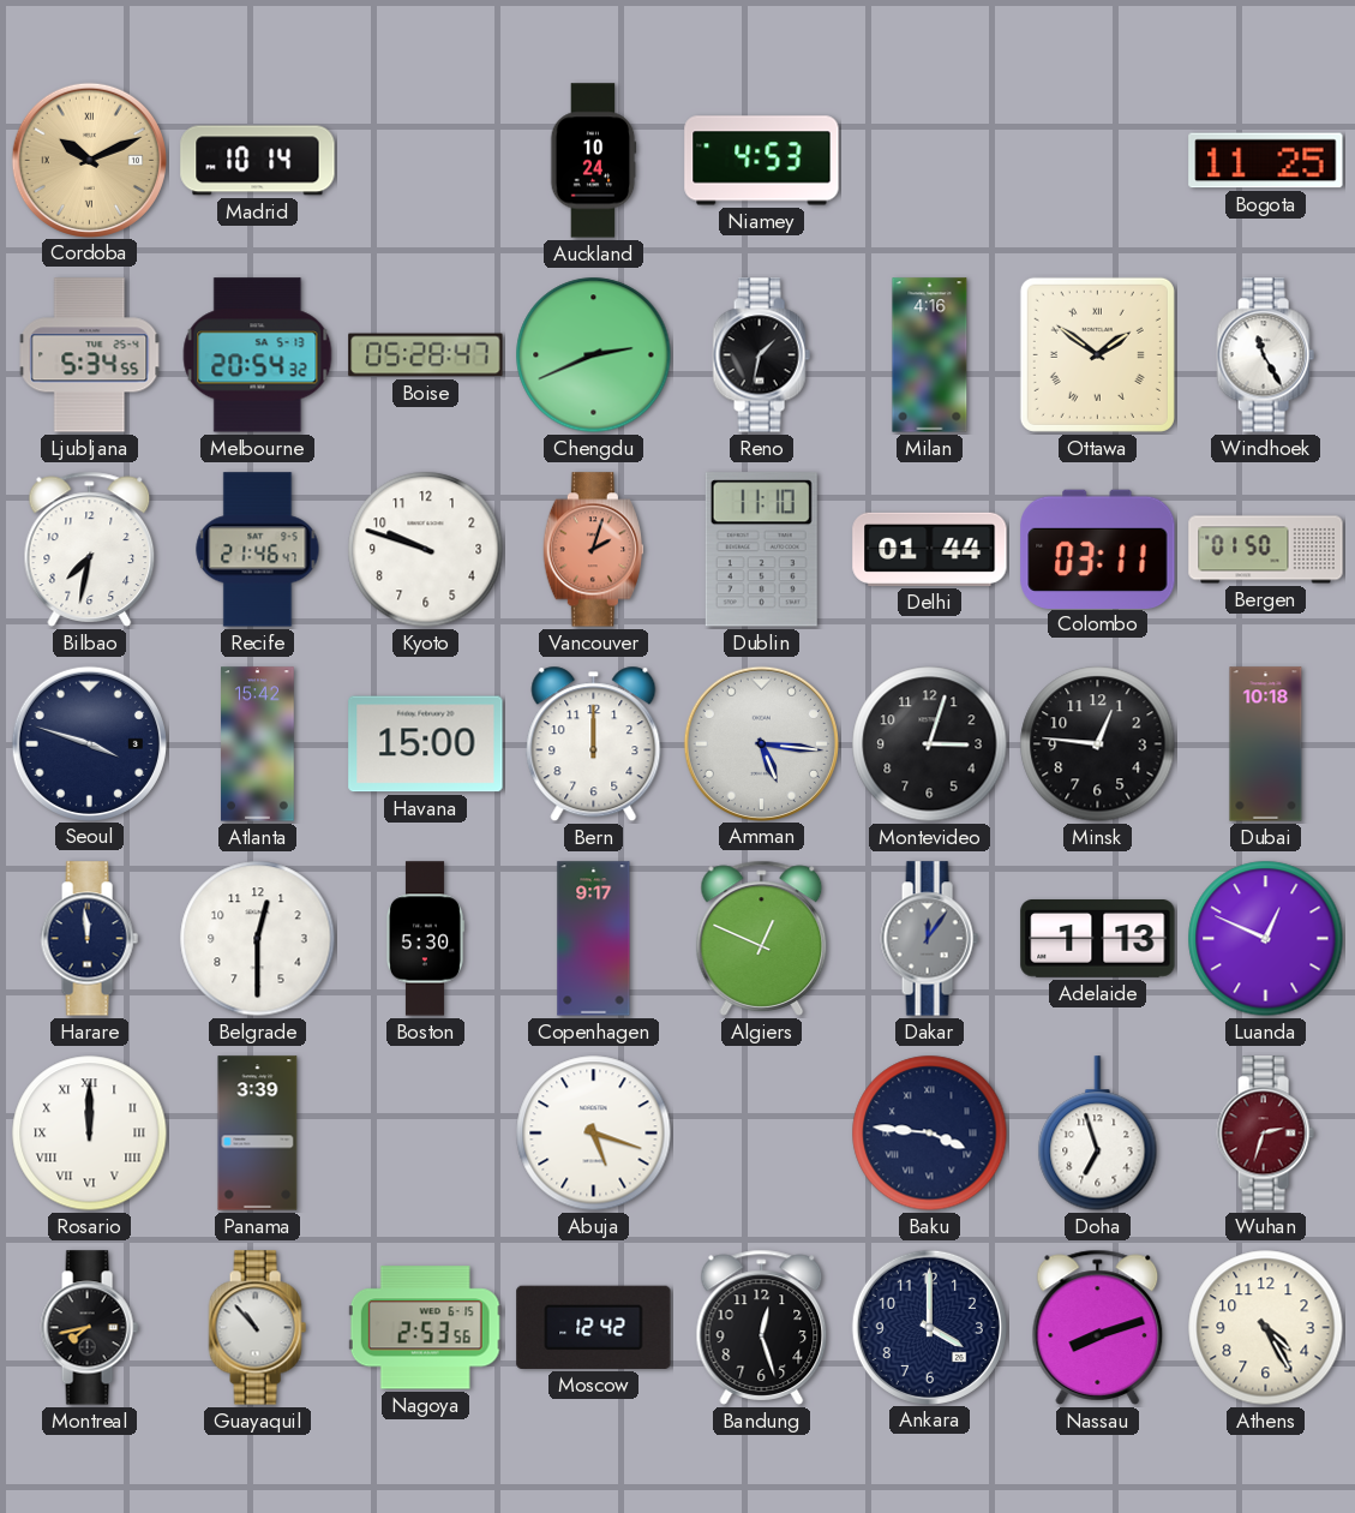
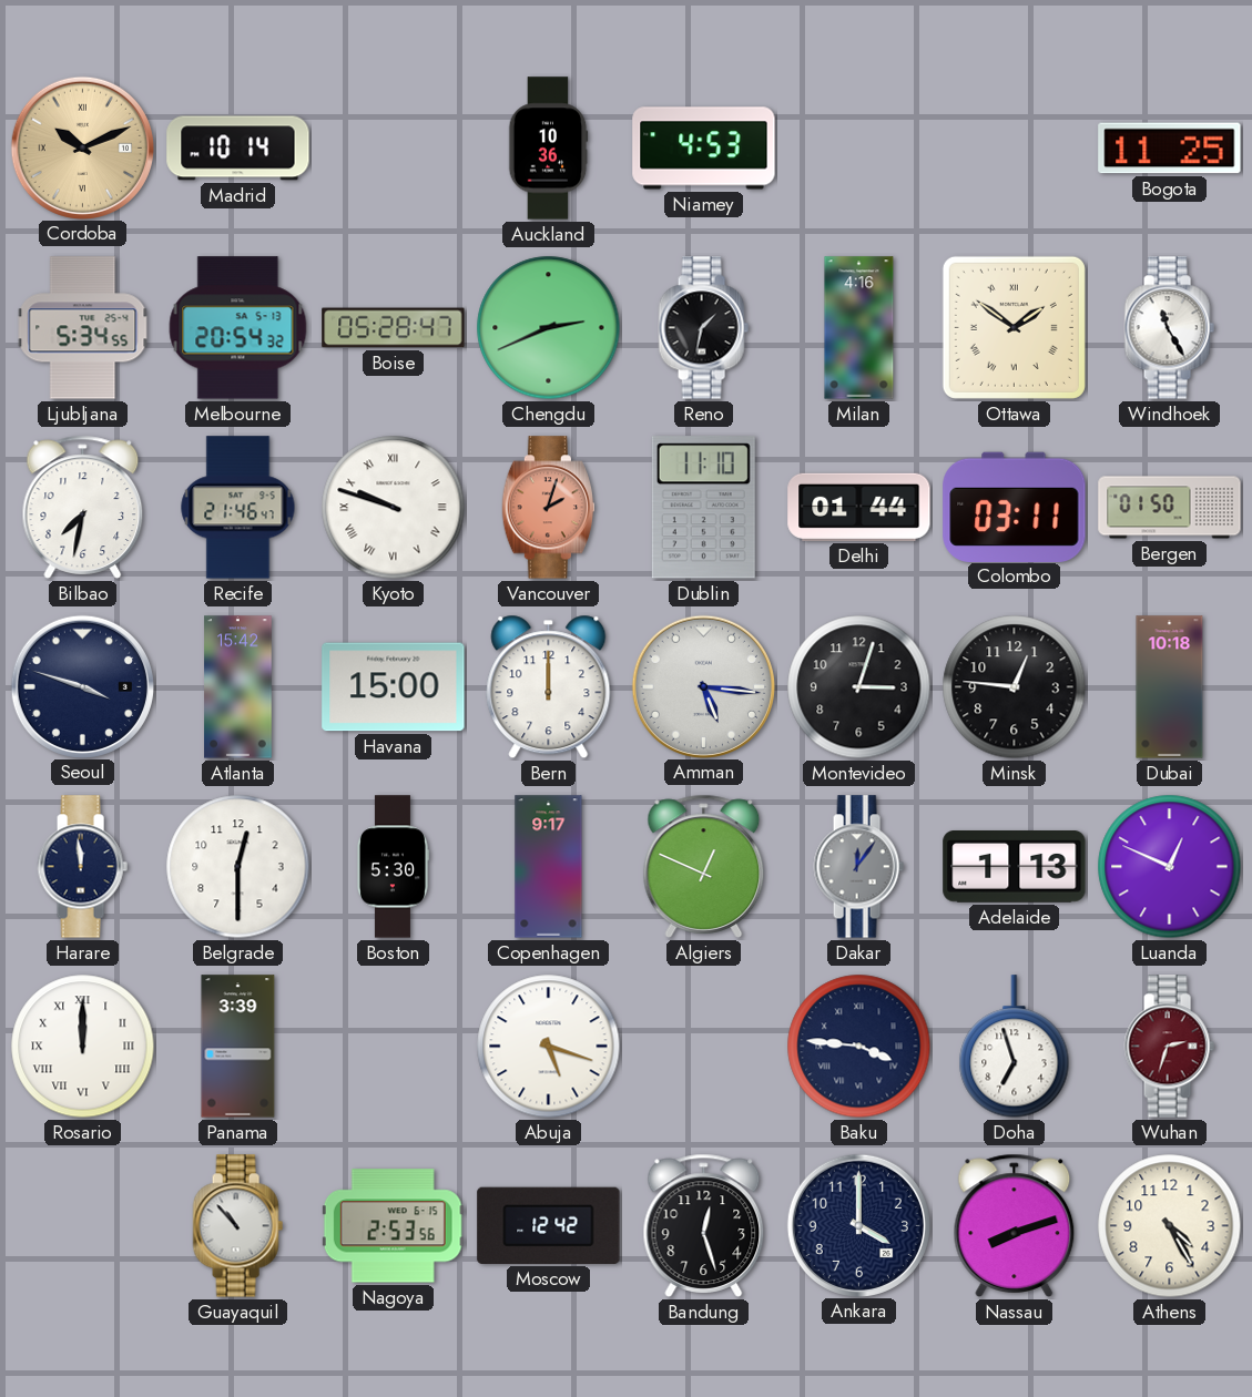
Auckland: 10:24 -> 10:36
Kyoto numerals: Arabic -> Roman
Montreal: 7:43 -> none
